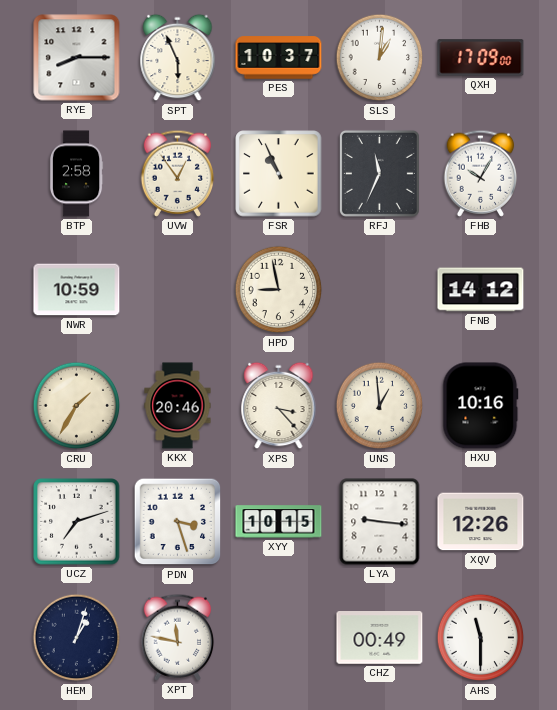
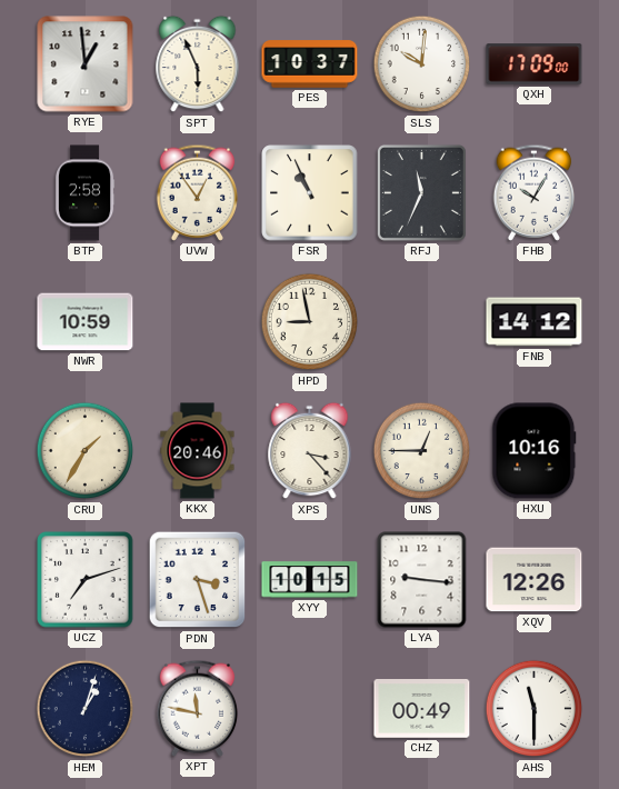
RYE: 8:15 -> 12:59
SLS: 1:01 -> 10:01
UNS: 12:59 -> 12:45
